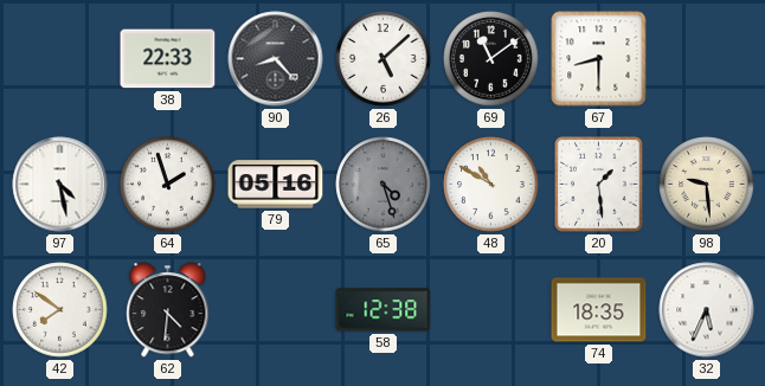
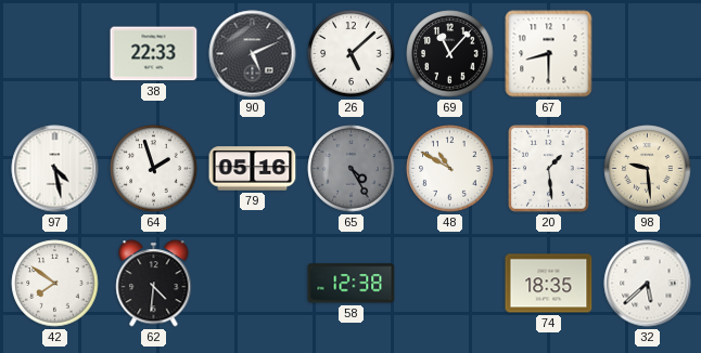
90: 8:23 -> 5:11
69: 11:09 -> 11:07
65: 4:27 -> 4:25
32: 5:34 -> 5:38
